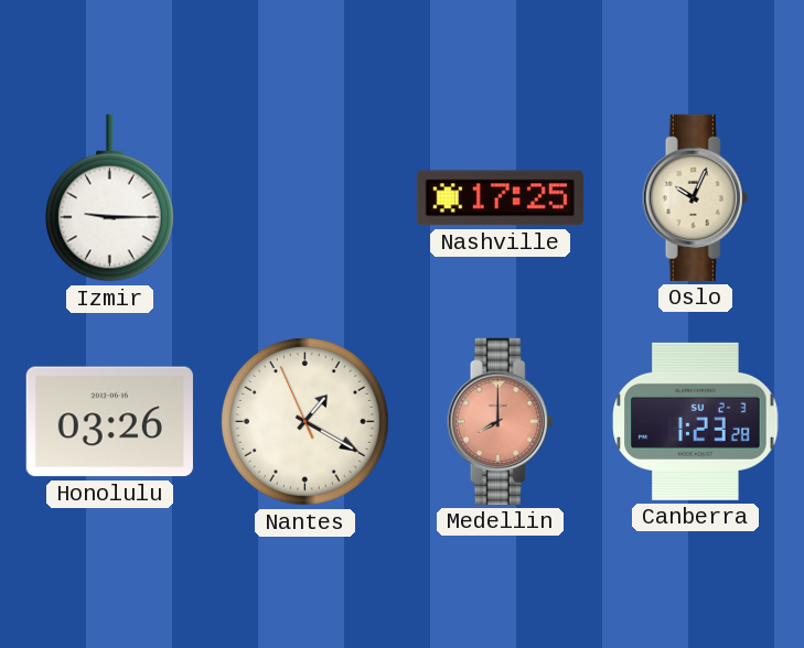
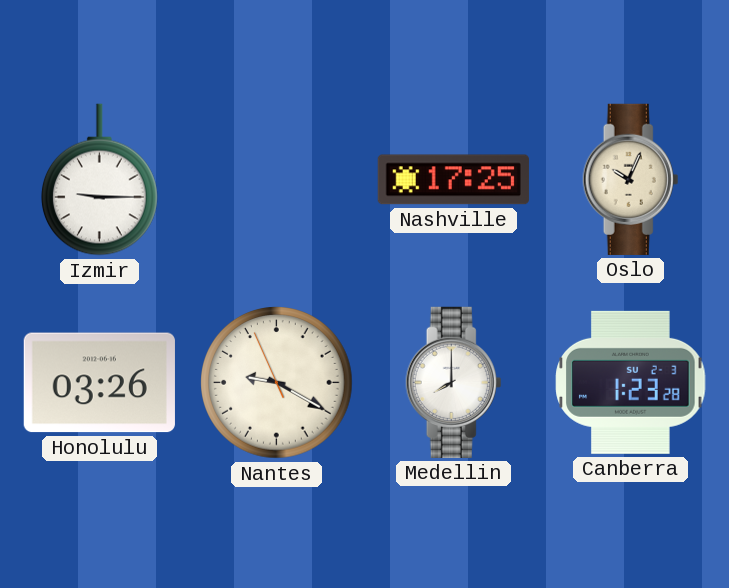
Nantes: 1:19 -> 9:19
Medellin dial: salmon -> white
